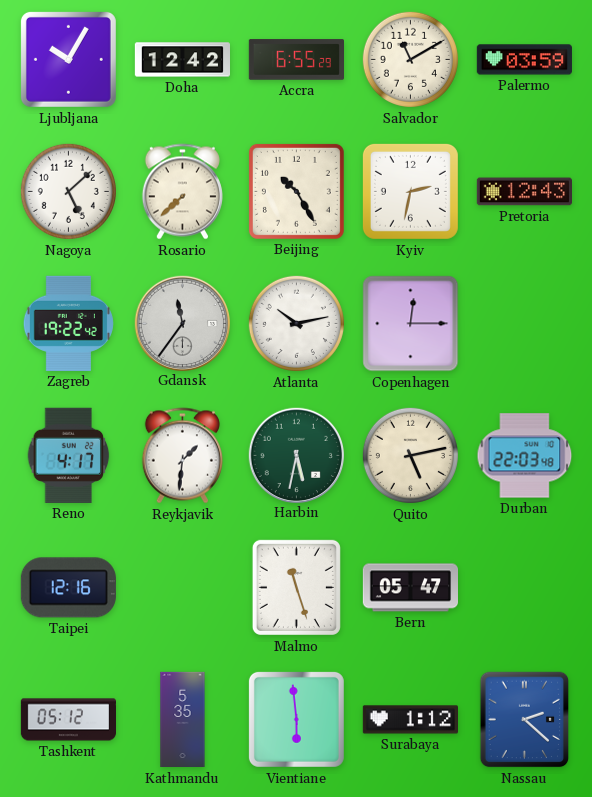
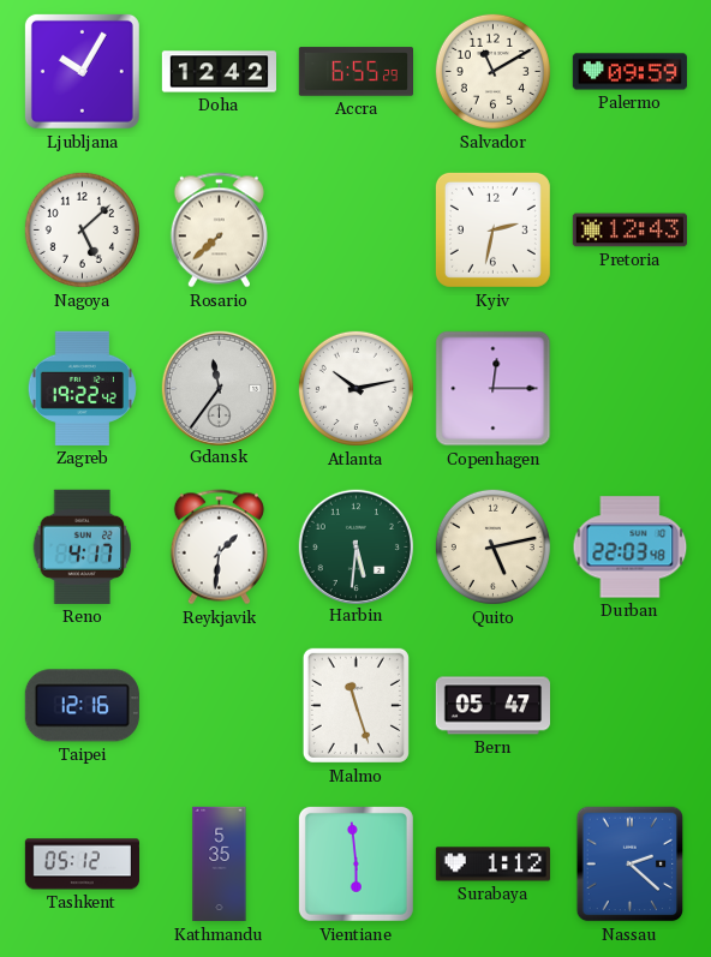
Palermo: 03:59 -> 09:59
Beijing: 10:25 -> none
Harbin: 5:32 -> 5:31
